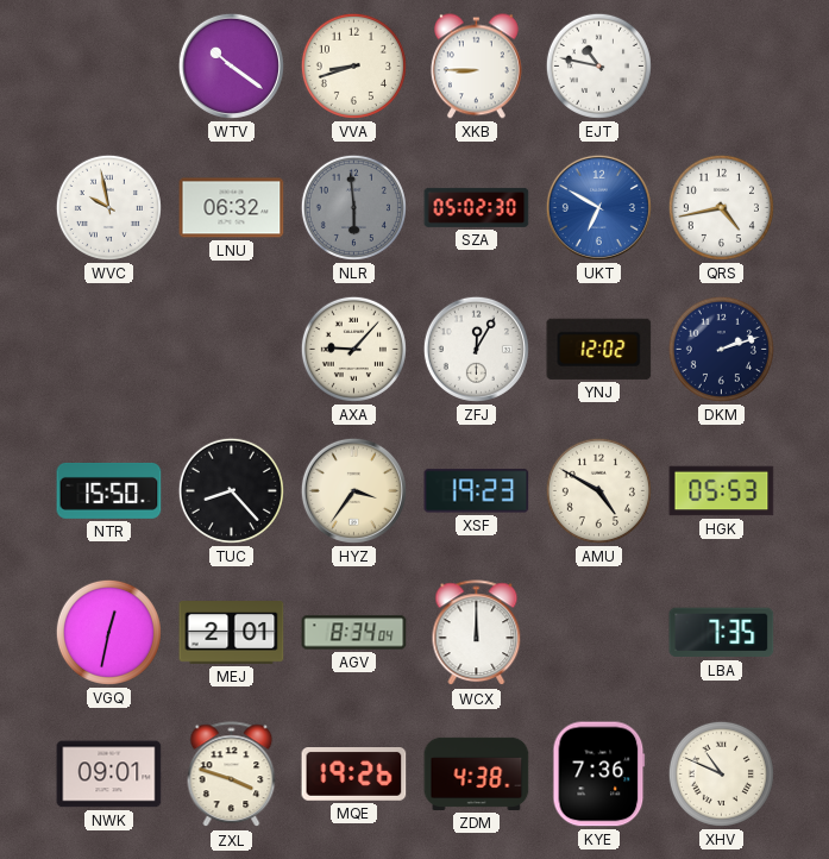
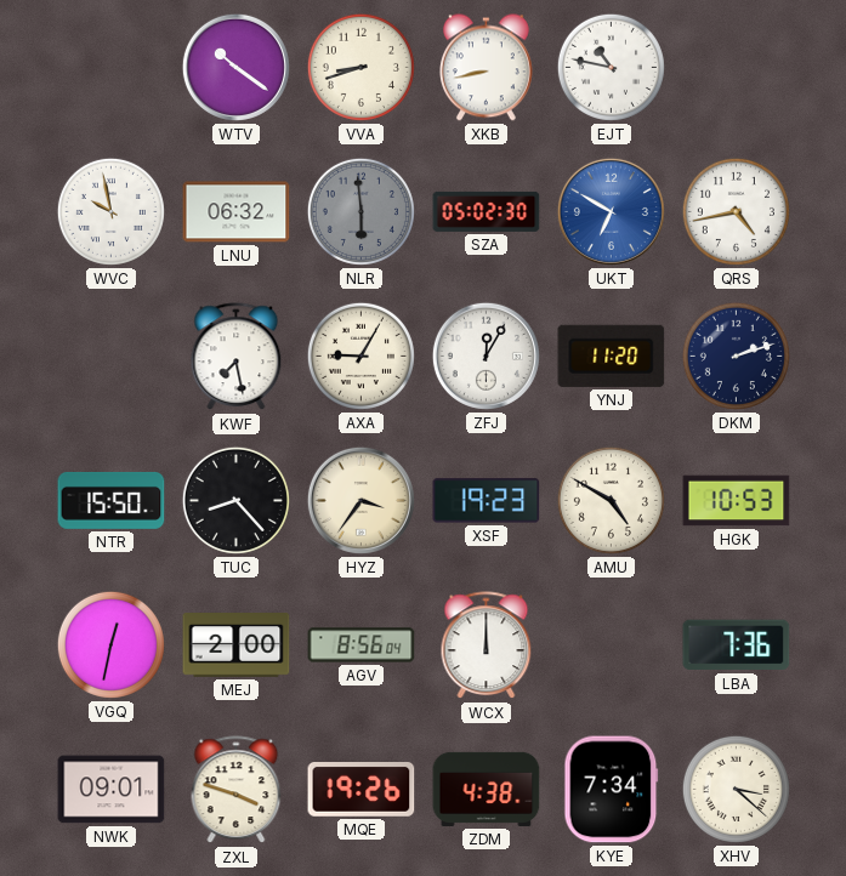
XKB: 8:45 -> 8:43
KWF: none -> 7:28
AXA: 9:07 -> 9:05
YNJ: 12:02 -> 11:20
HGK: 05:53 -> 10:53
MEJ: 2:01 -> 2:00
AGV: 8:34 -> 8:56
LBA: 7:35 -> 7:36
KYE: 7:36 -> 7:34
XHV: 10:49 -> 3:22
